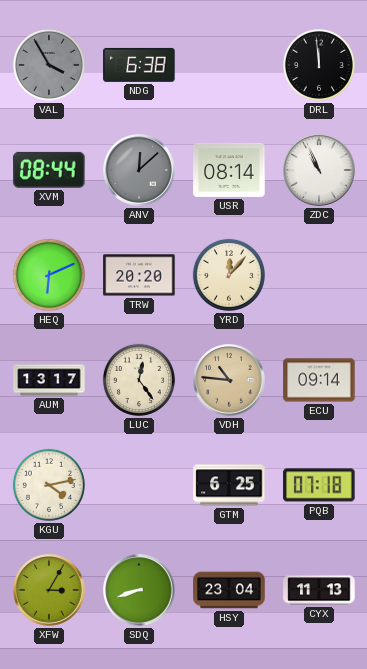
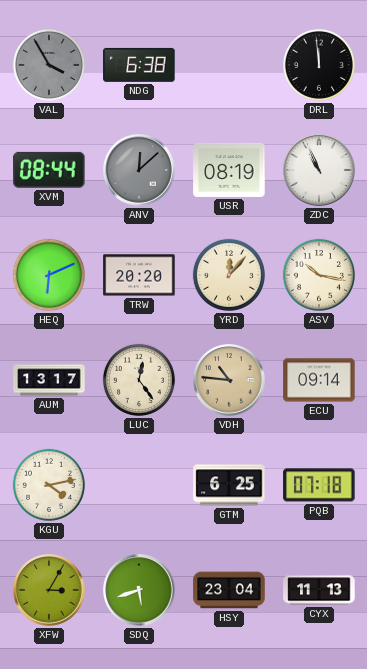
USR: 08:14 -> 08:19
ASV: none -> 10:17
SDQ: 8:42 -> 5:42
